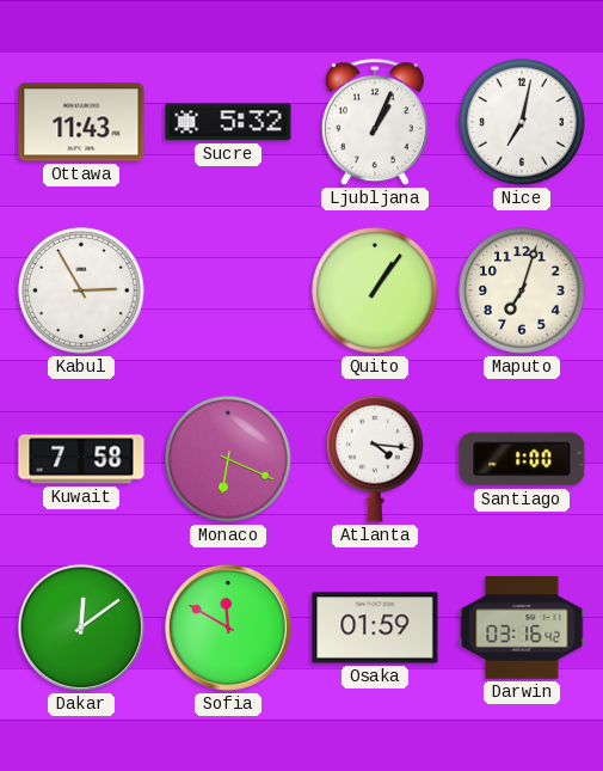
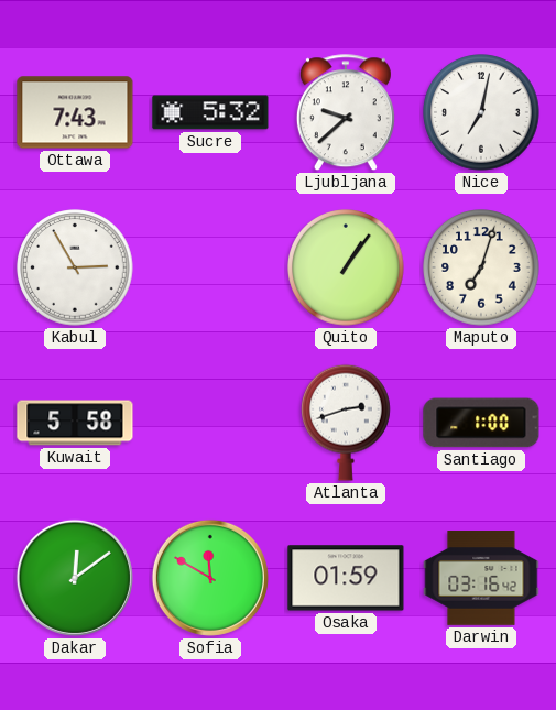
Ottawa: 11:43 -> 7:43
Ljubljana: 1:04 -> 9:38
Kuwait: 7:58 -> 5:58
Monaco: 6:19 -> none
Atlanta: 4:16 -> 2:42
